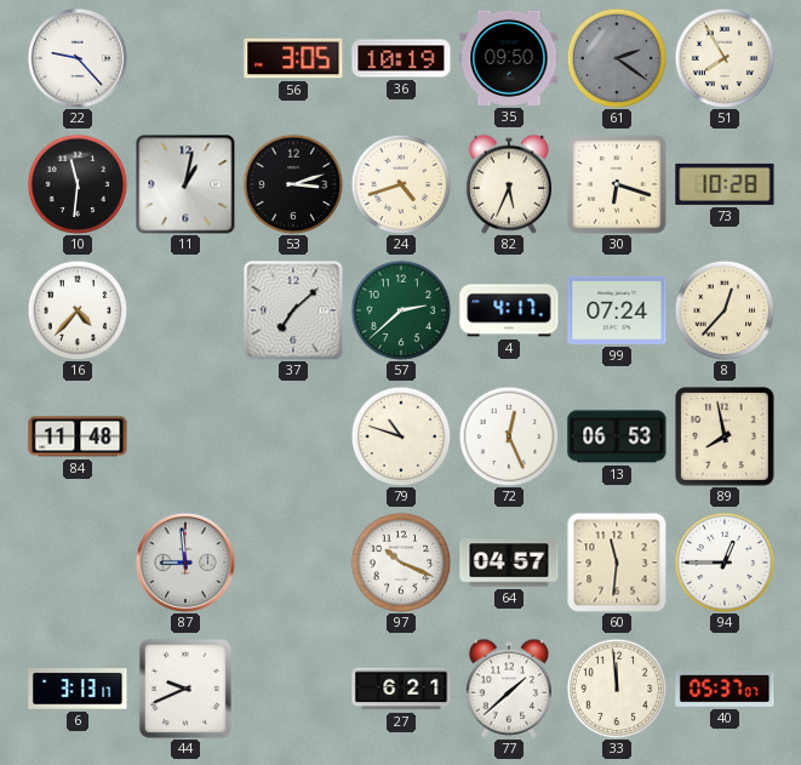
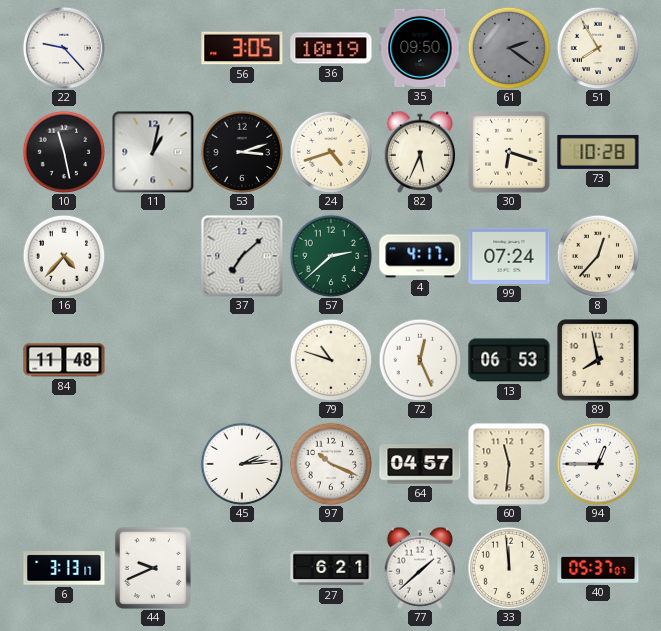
10: 11:31 -> 11:28
87: 8:59 -> none
45: none -> 2:14
